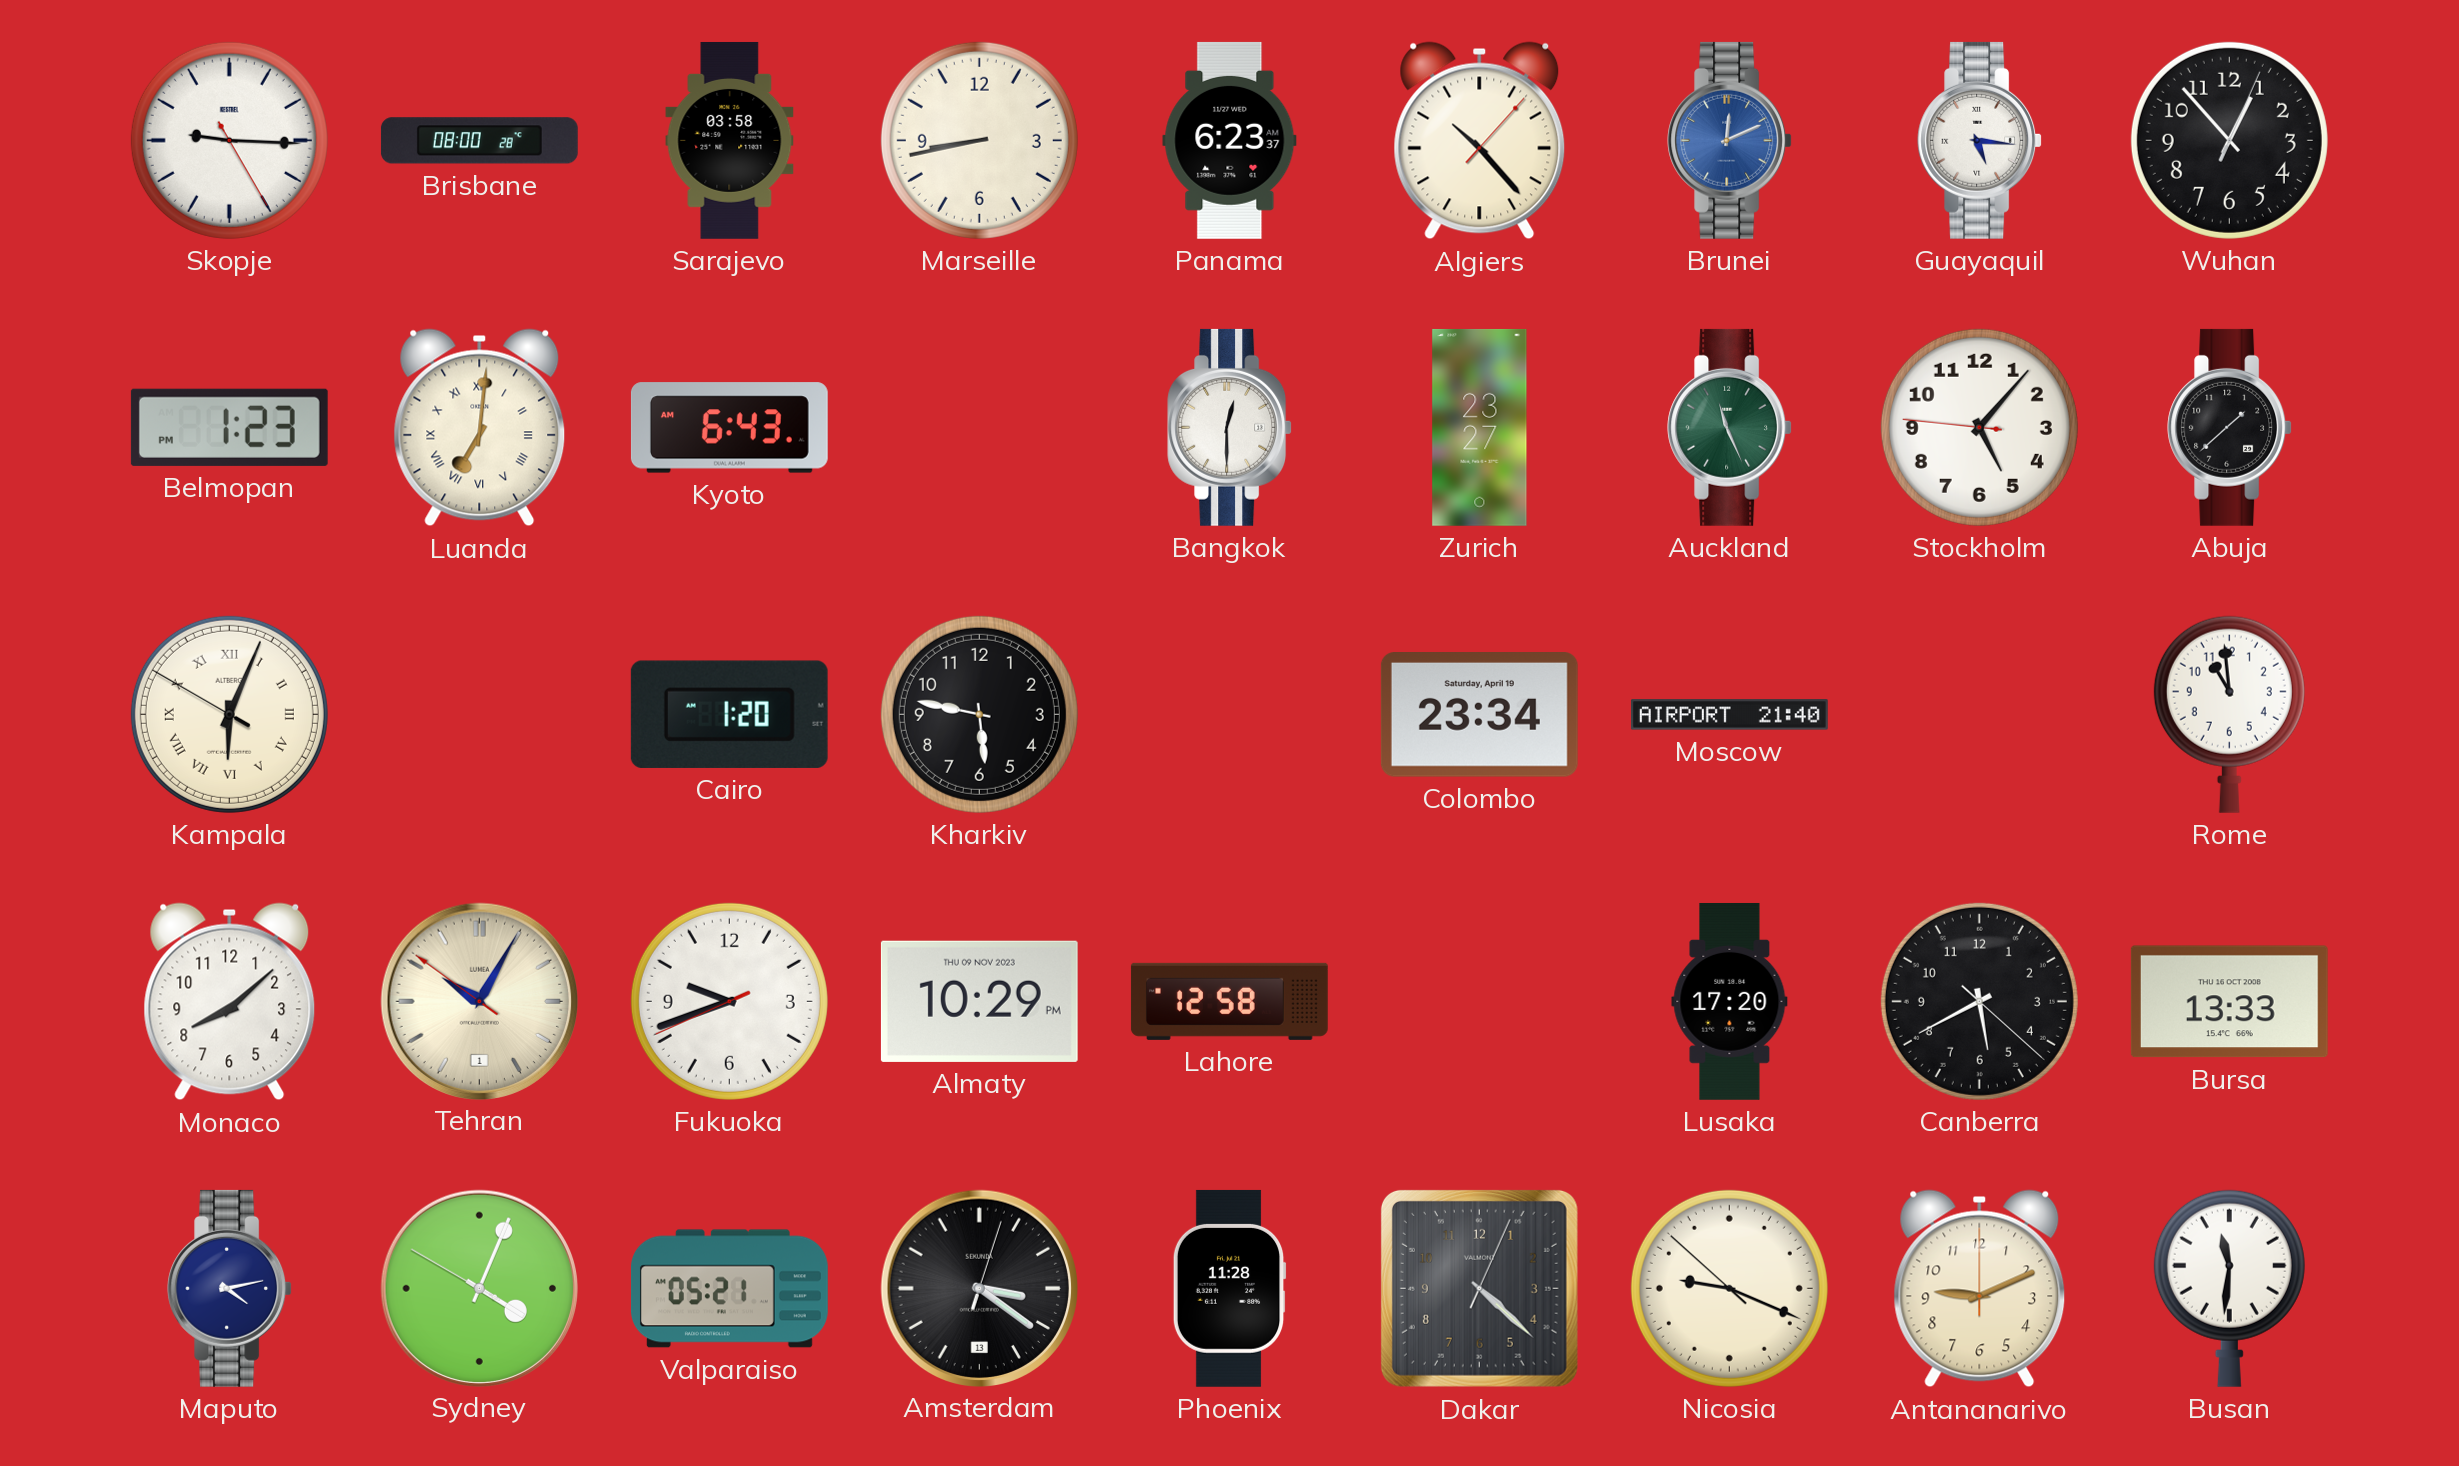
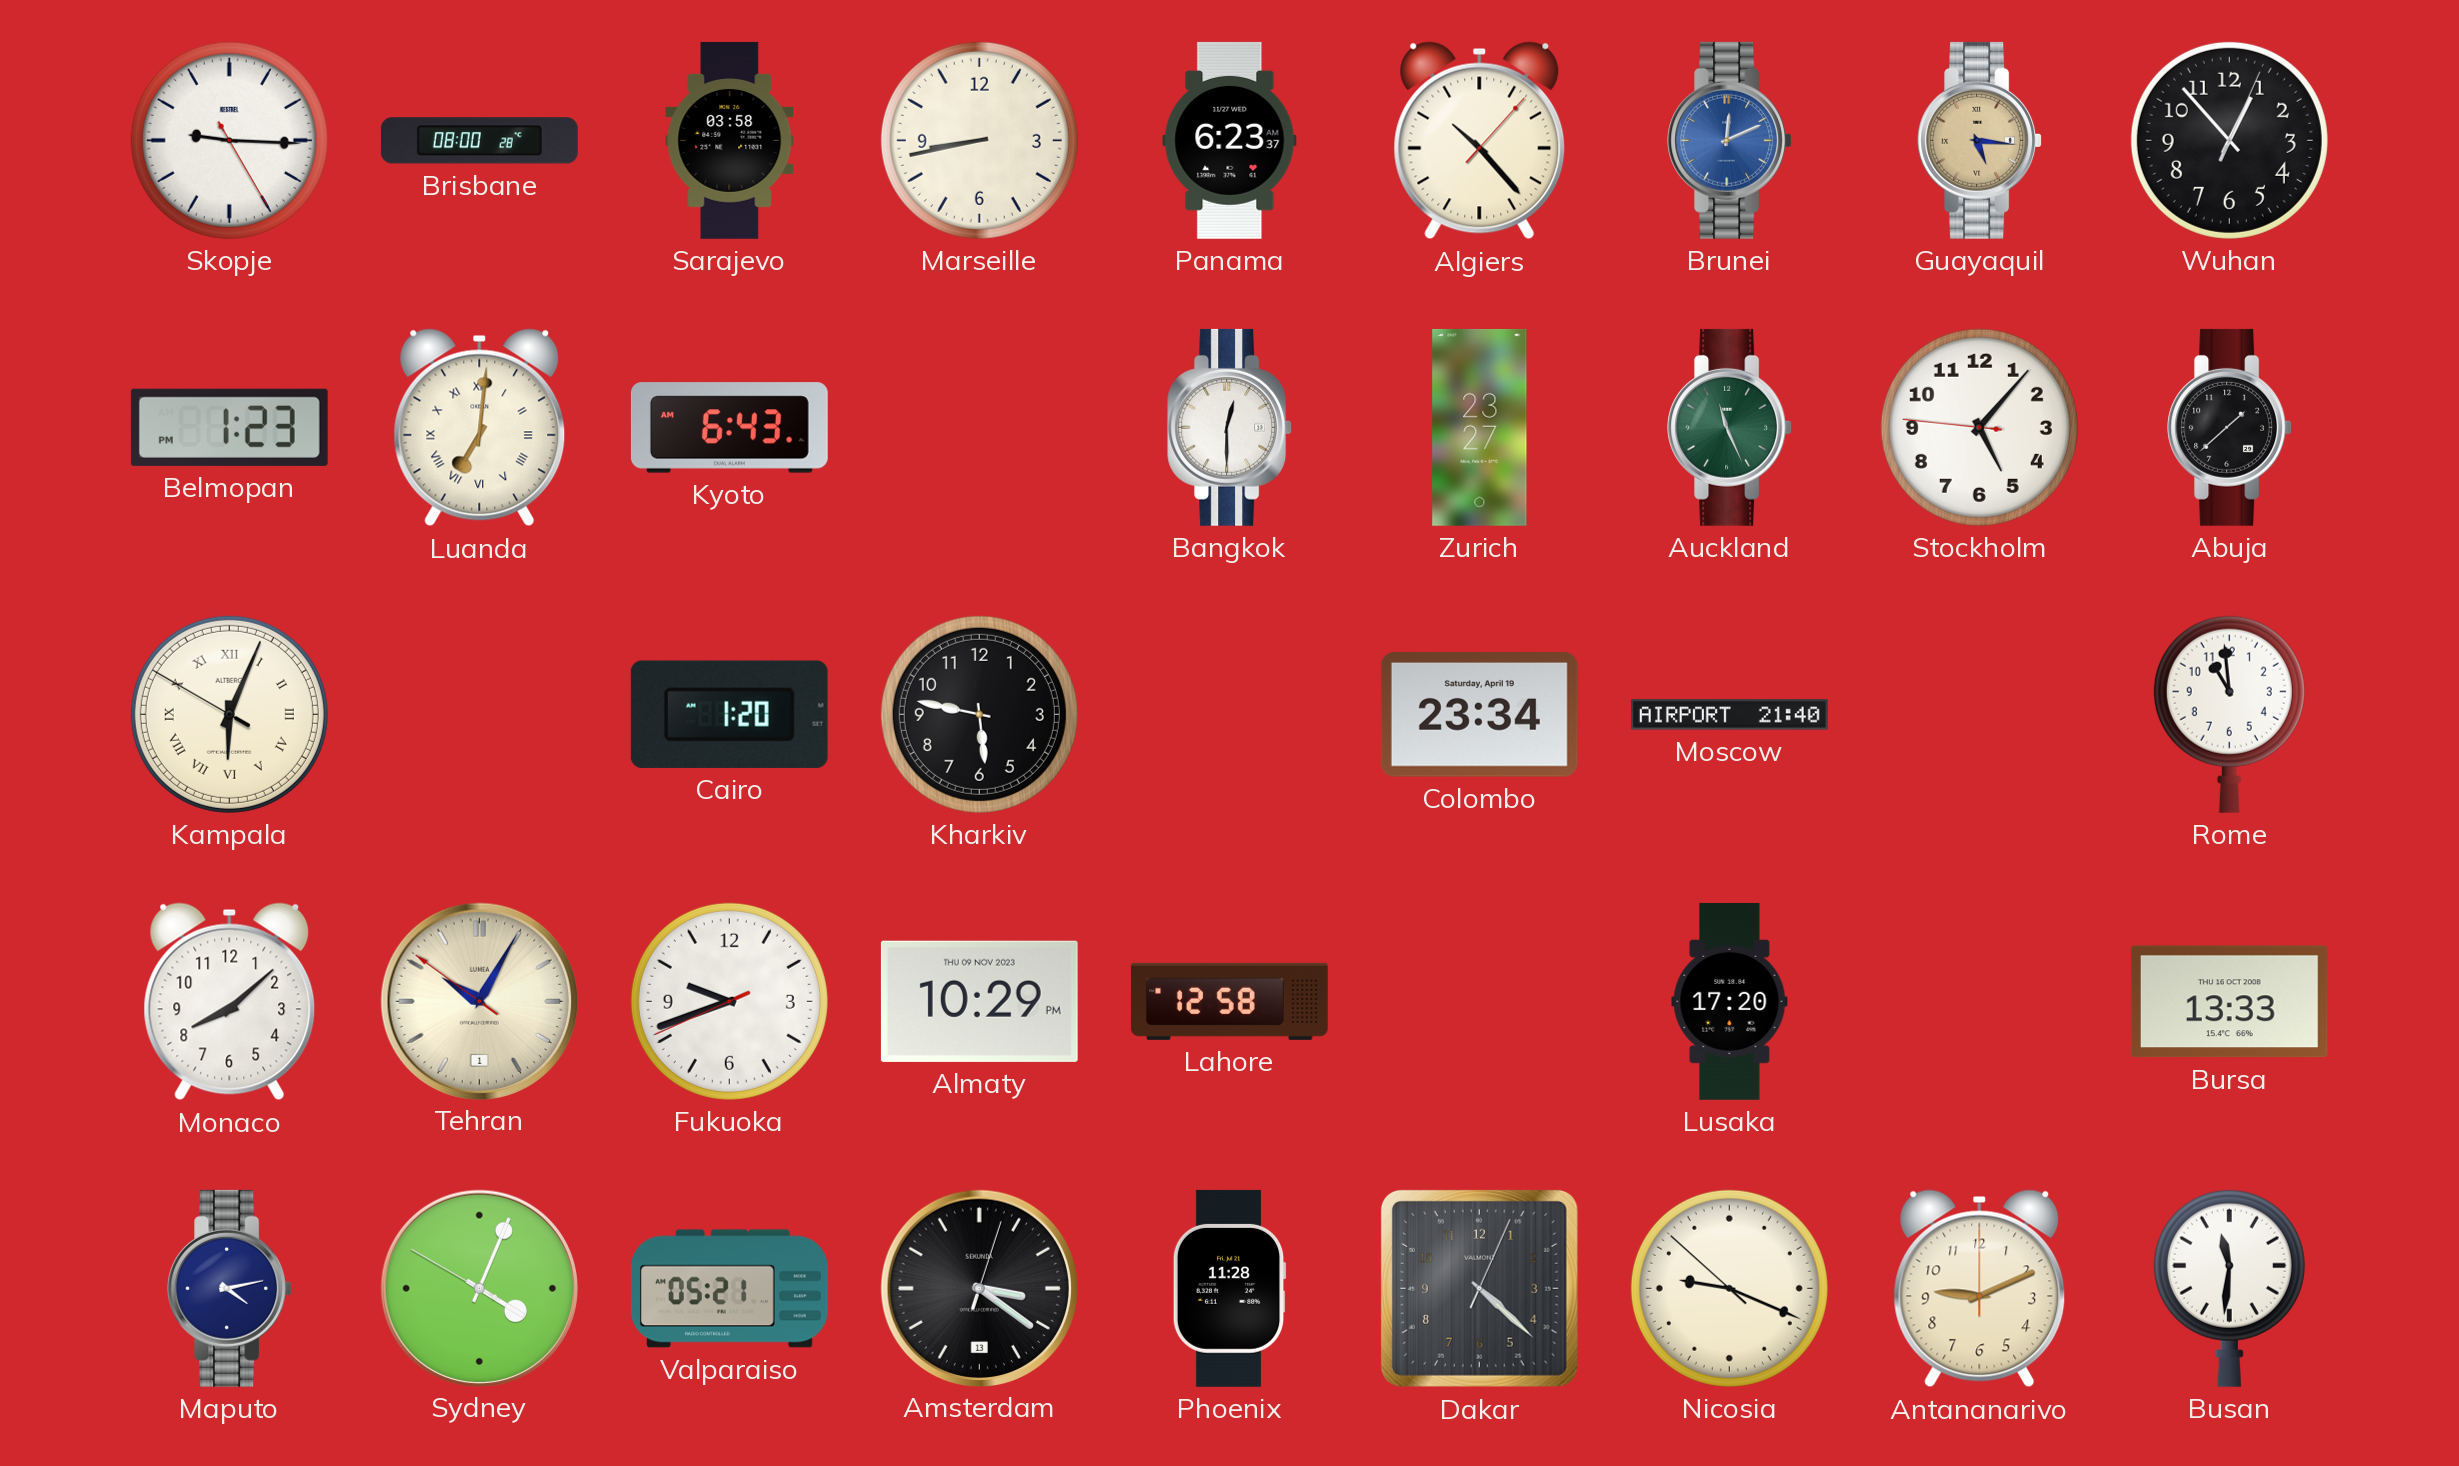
Guayaquil dial: white -> champagne
Canberra: 5:40 -> none
